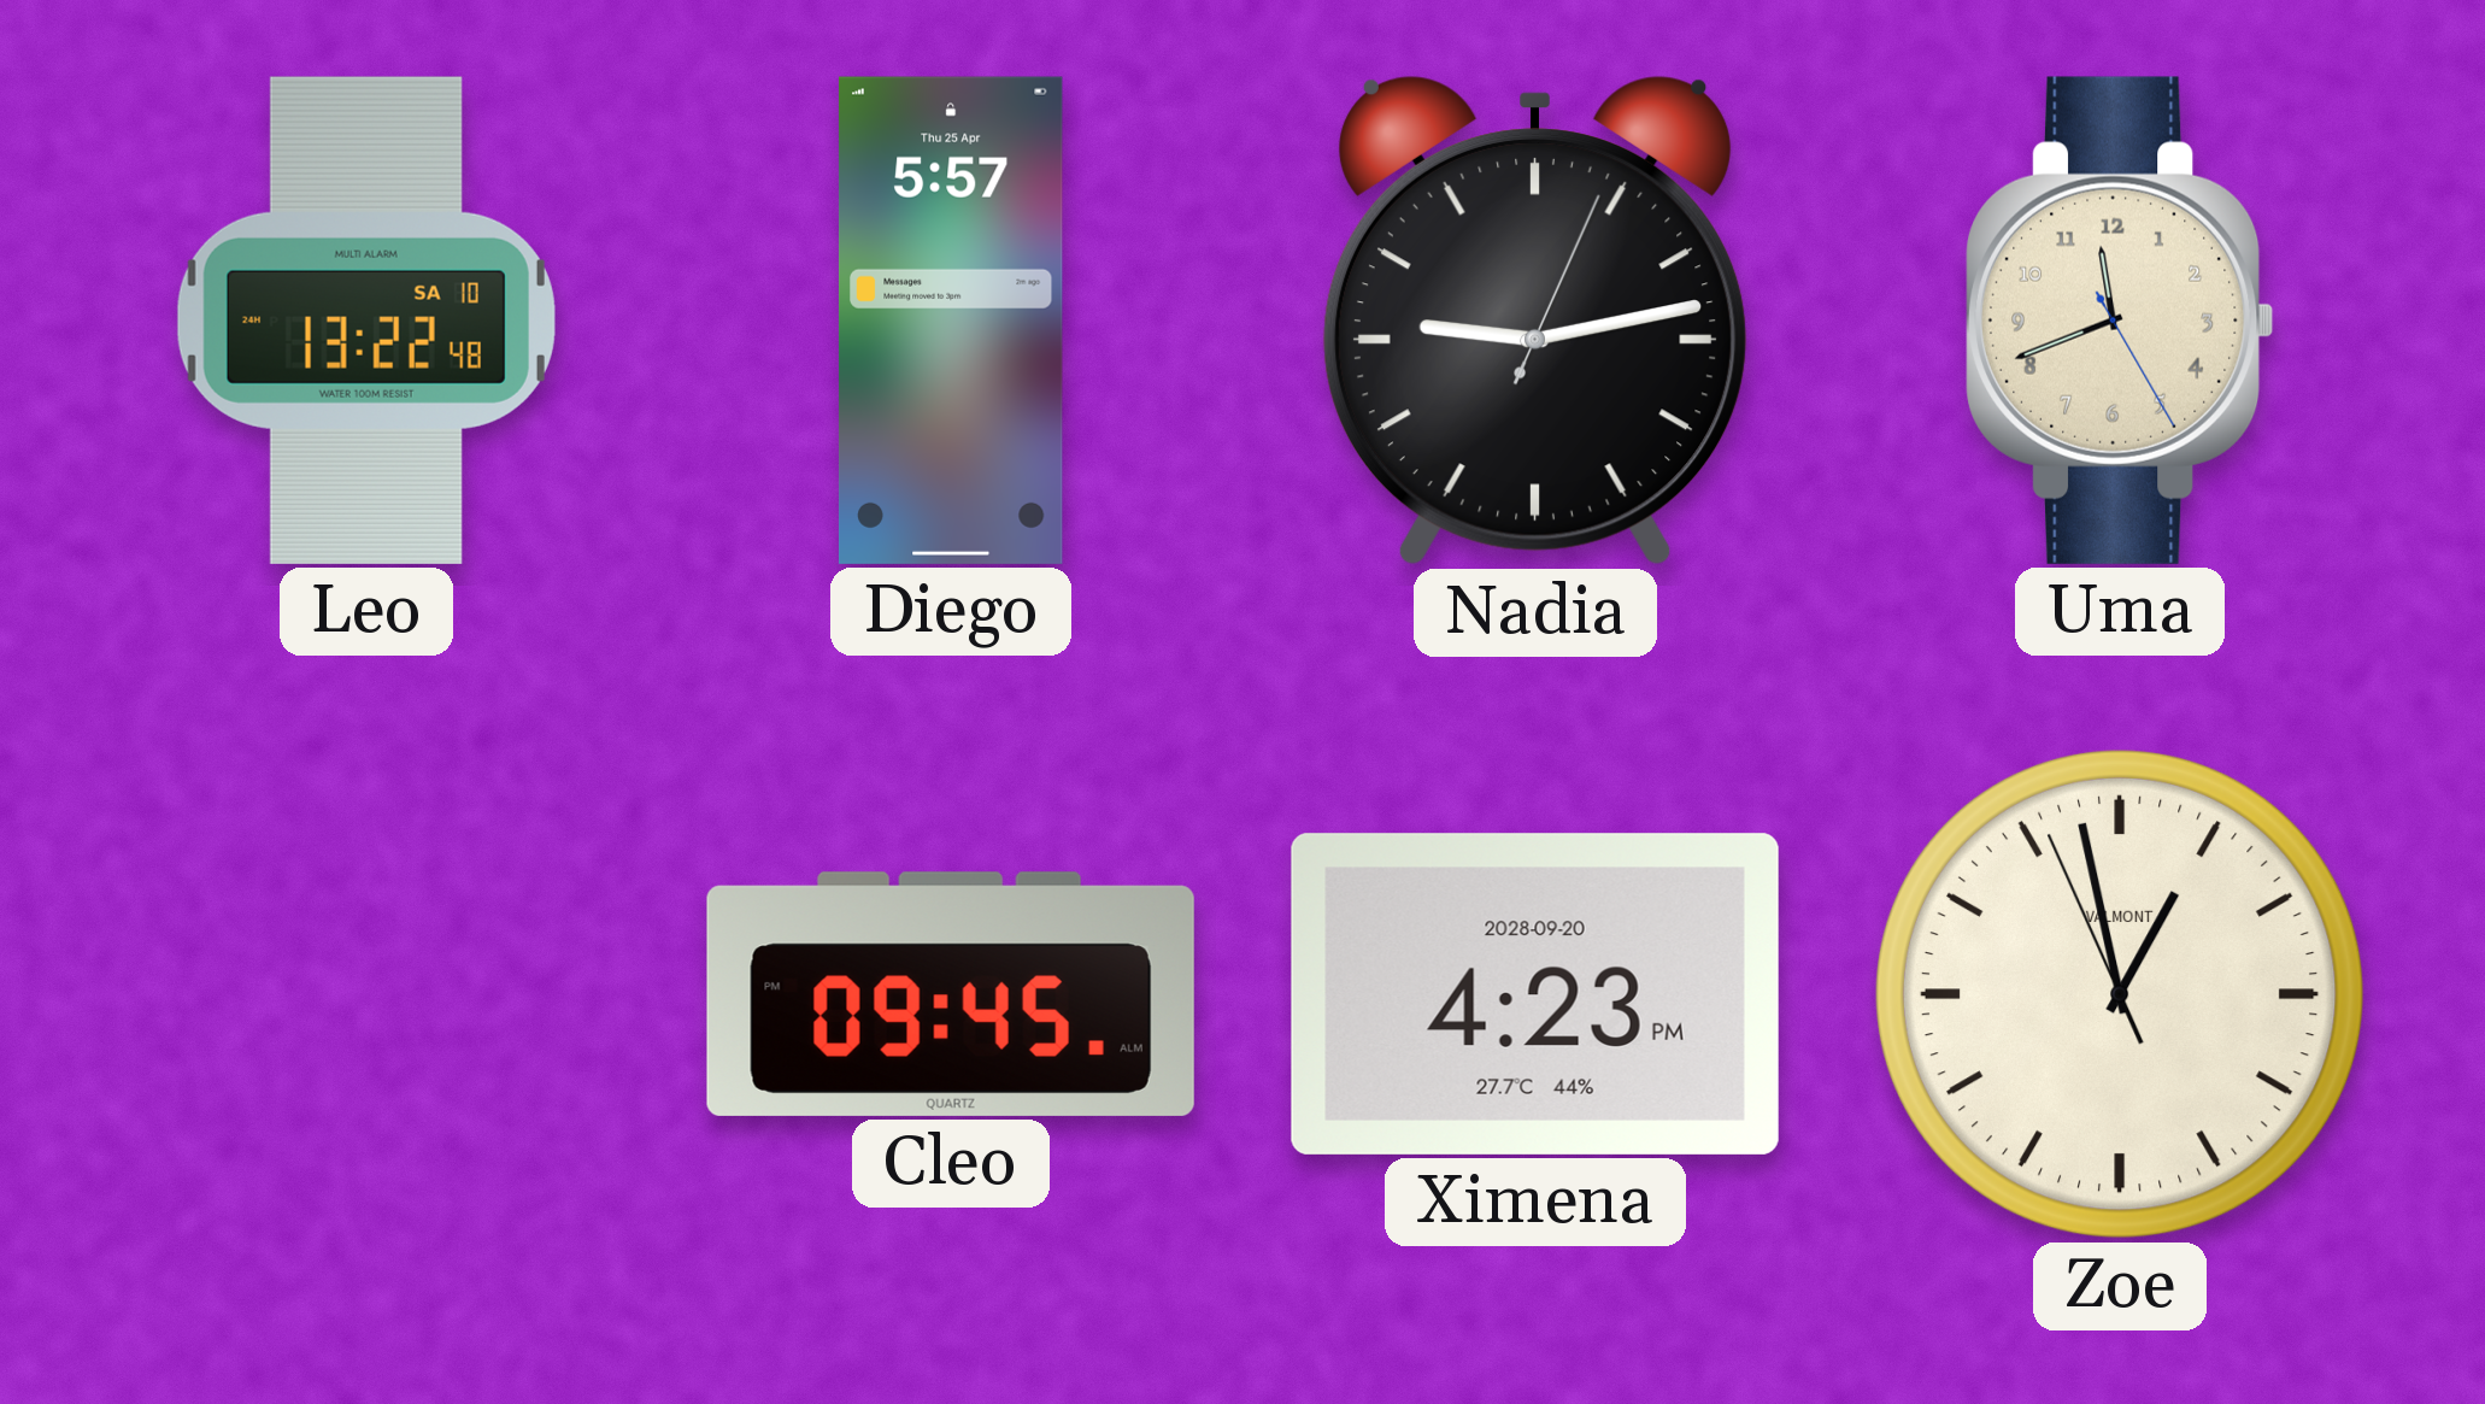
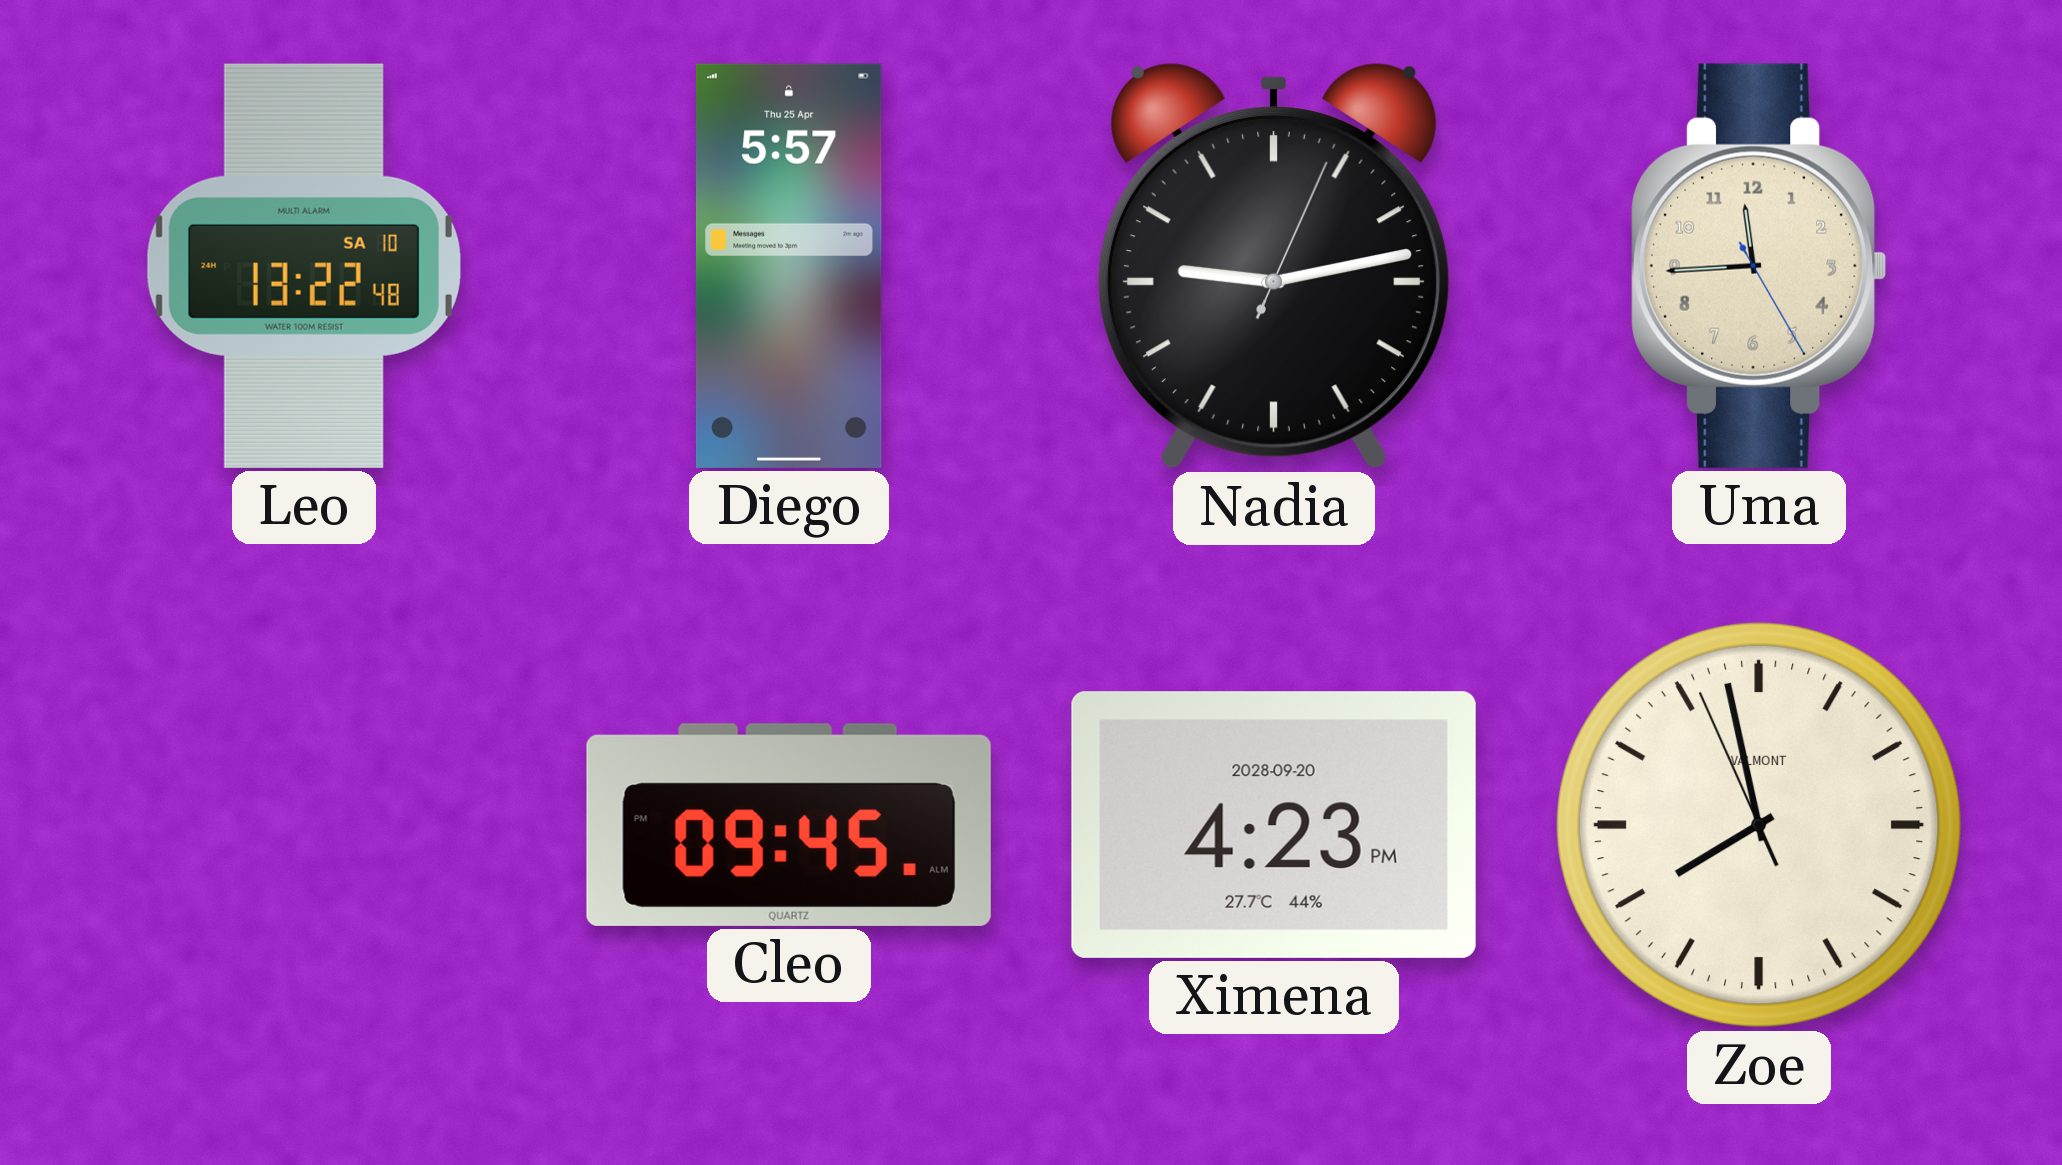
Uma: 11:41 -> 11:44
Zoe: 12:57 -> 7:57
